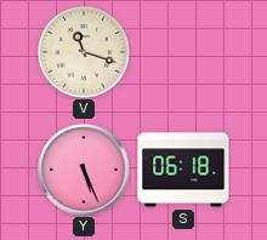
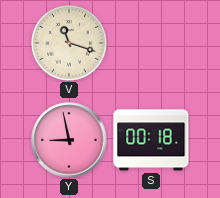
Y: 5:26 -> 8:58
S: 06:18 -> 00:18
